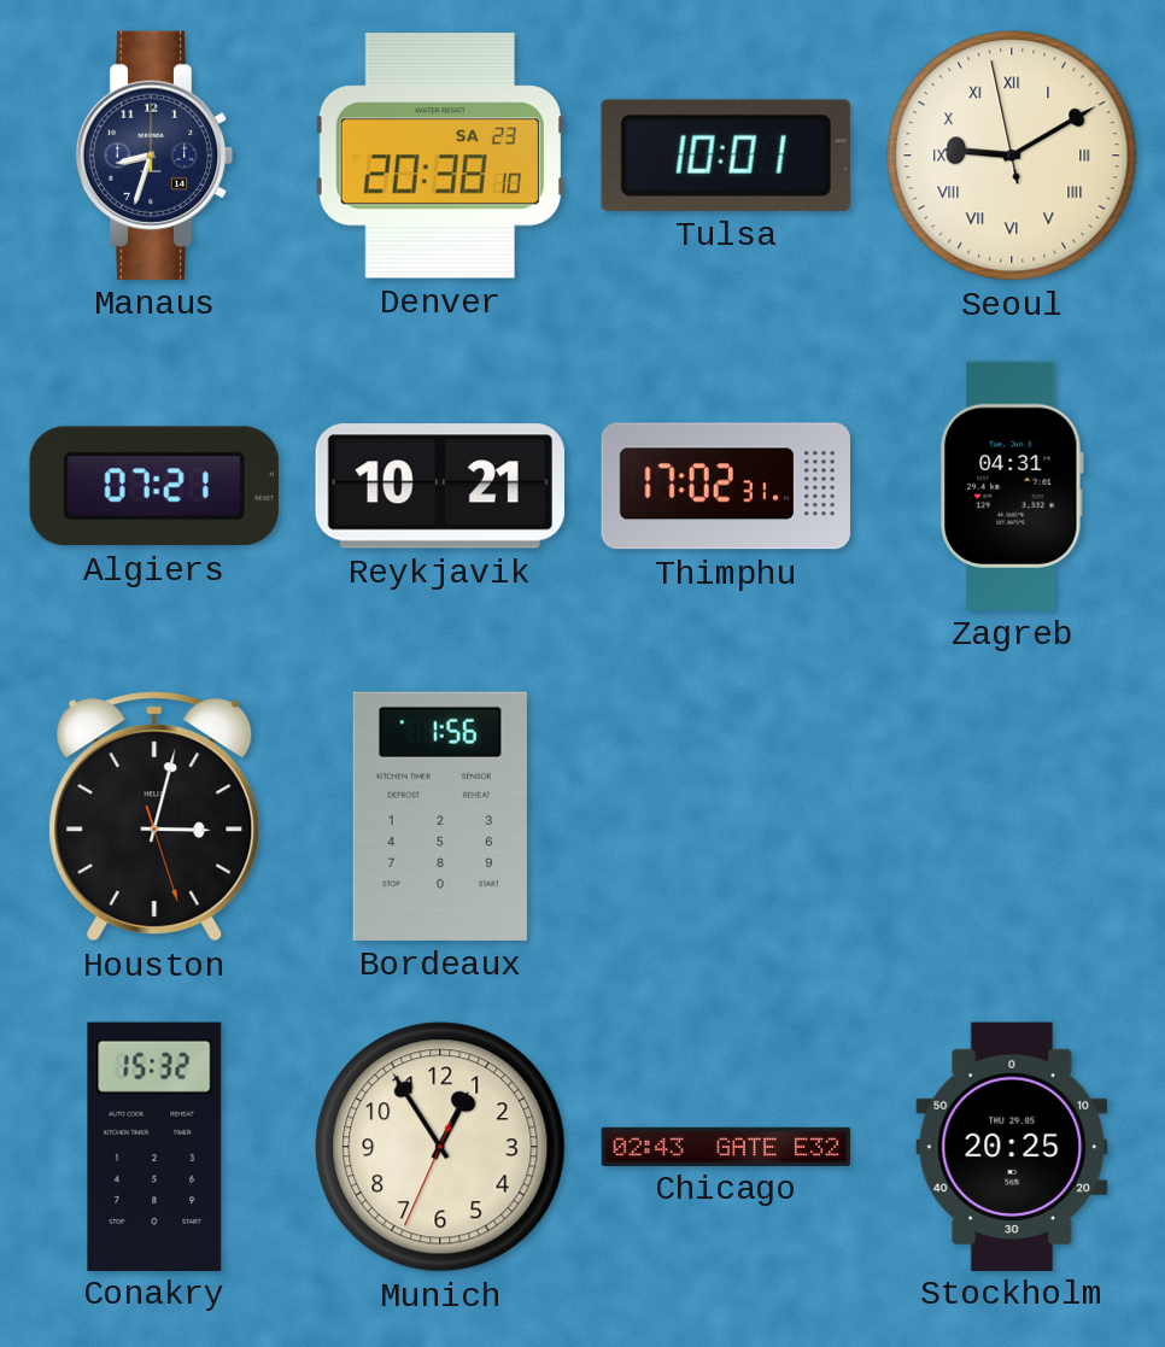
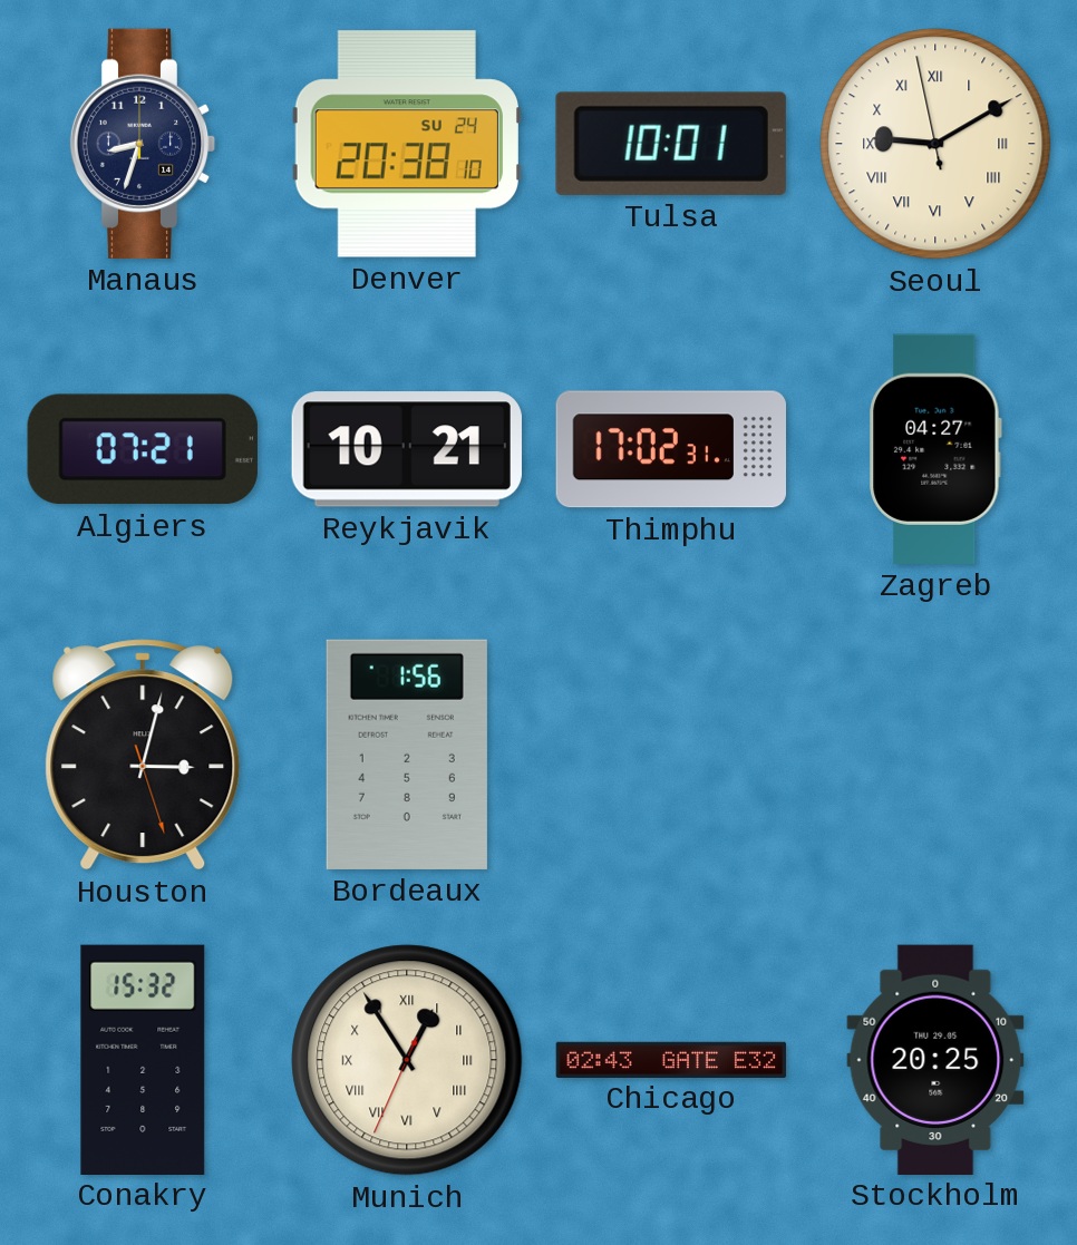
Denver date: SA 23 -> SU 24
Zagreb: 04:31 -> 04:27
Munich numerals: Arabic -> Roman
